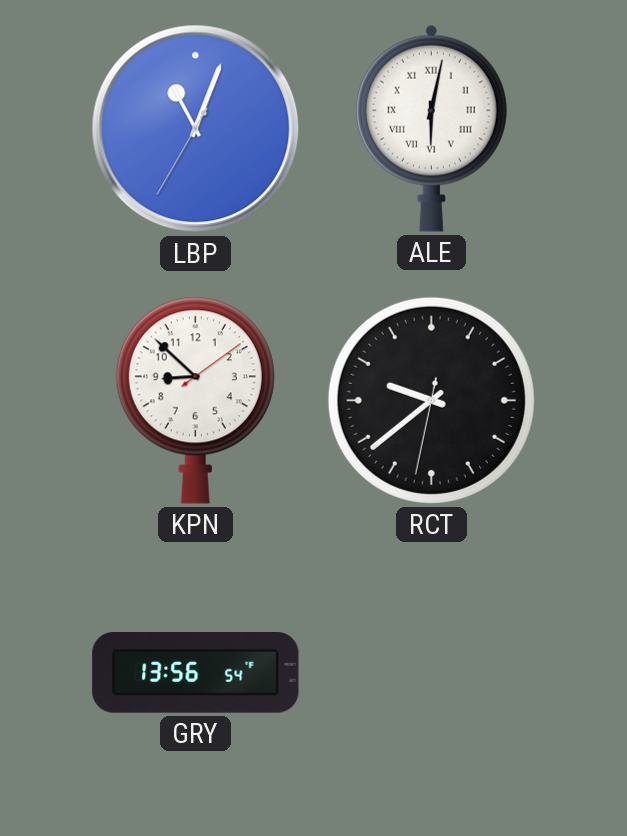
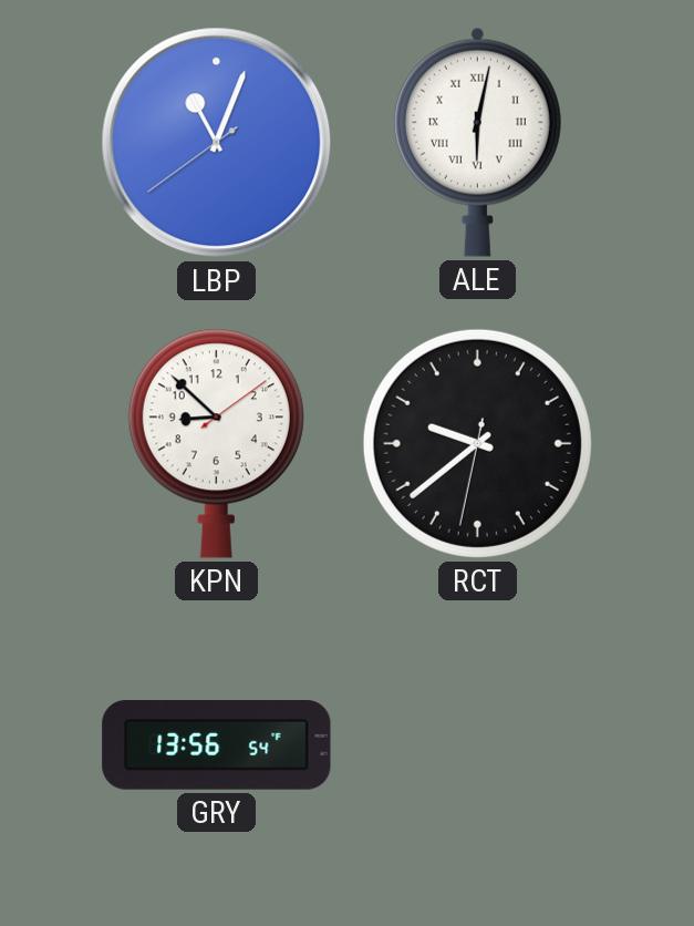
LBP: 11:03:35 -> 11:03:39
